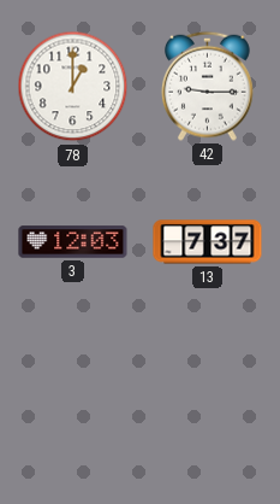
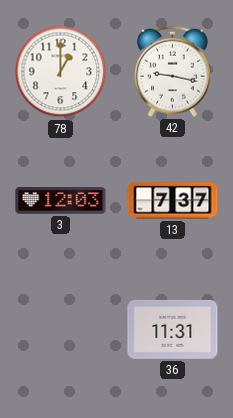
42: 9:15 -> 9:17
36: none -> 11:31
